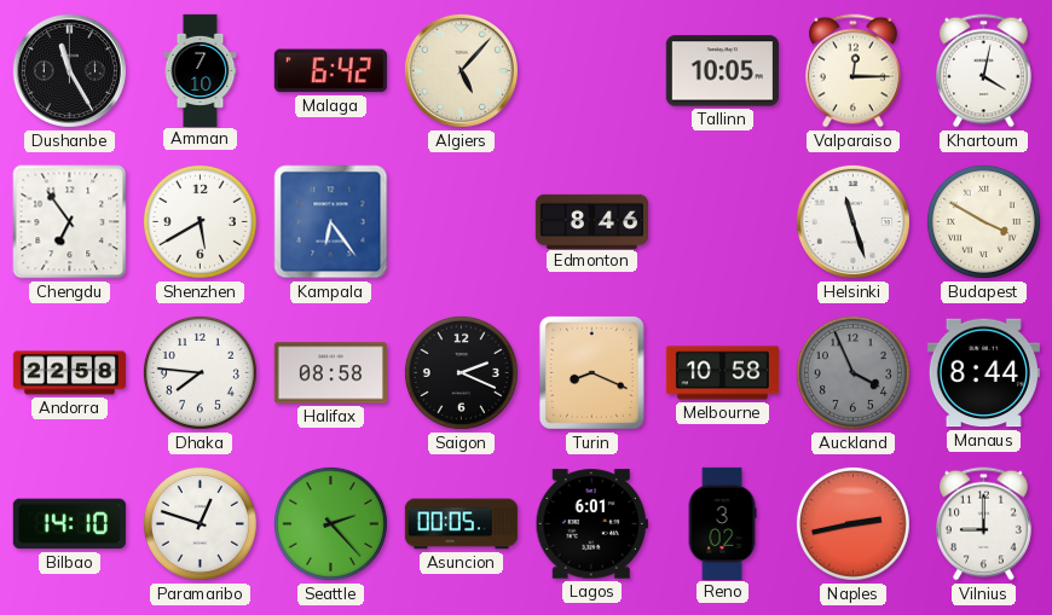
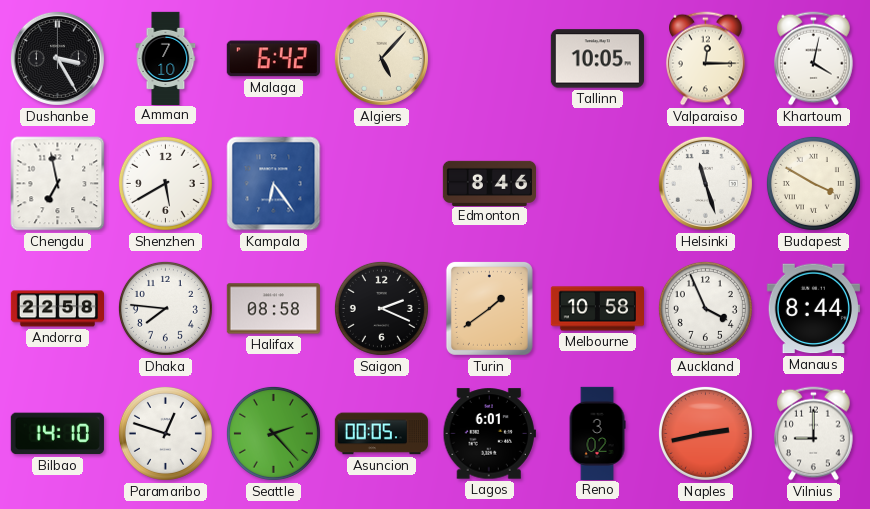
Dushanbe: 11:25 -> 3:25
Chengdu: 6:54 -> 6:58
Turin: 8:19 -> 1:39
Auckland dial: grey -> white
